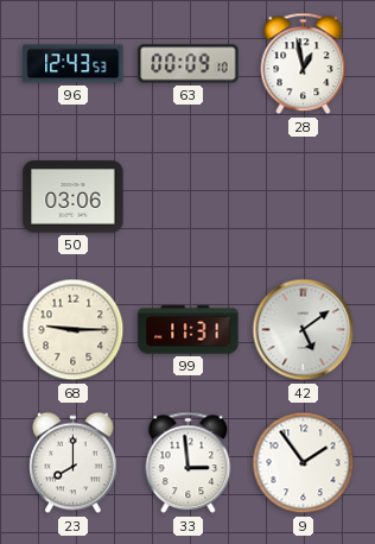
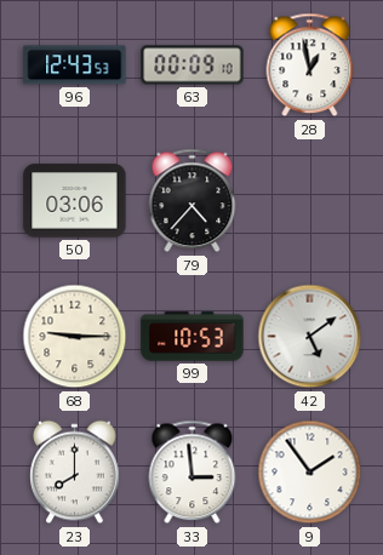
79: none -> 4:37
99: 11:31 -> 10:53
